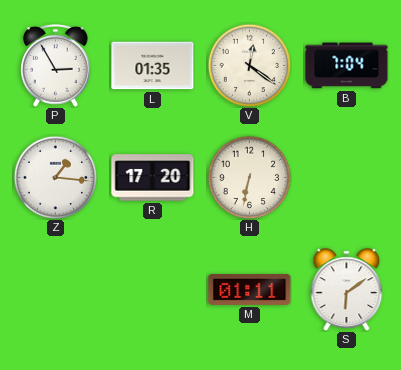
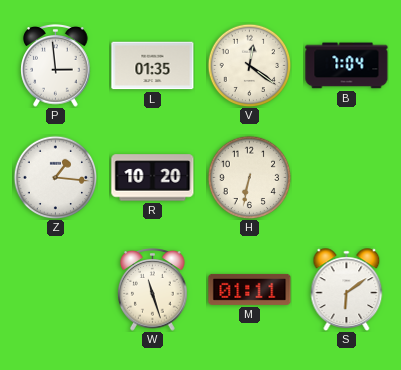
P: 2:55 -> 2:59
R: 17:20 -> 10:20
W: none -> 11:27
